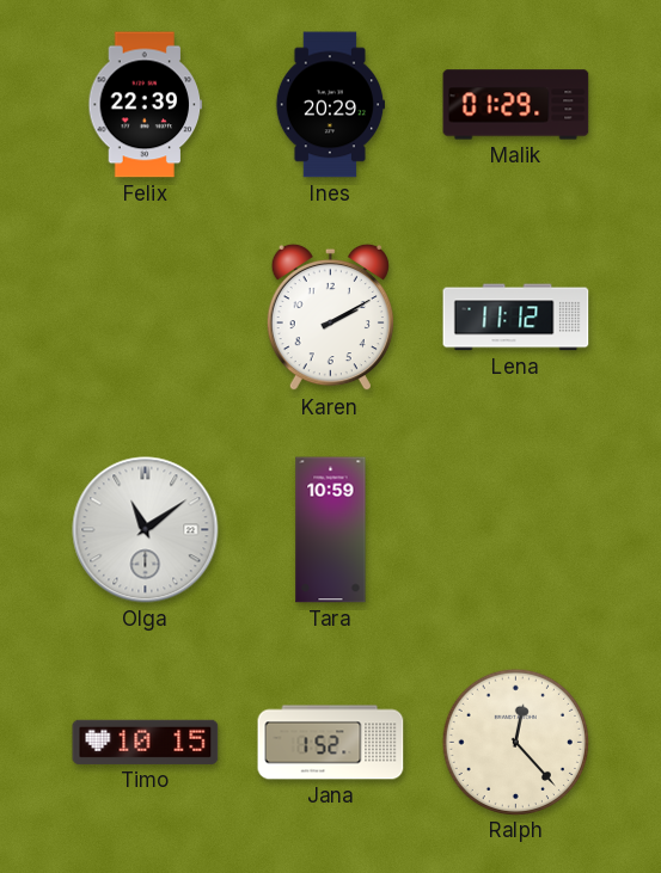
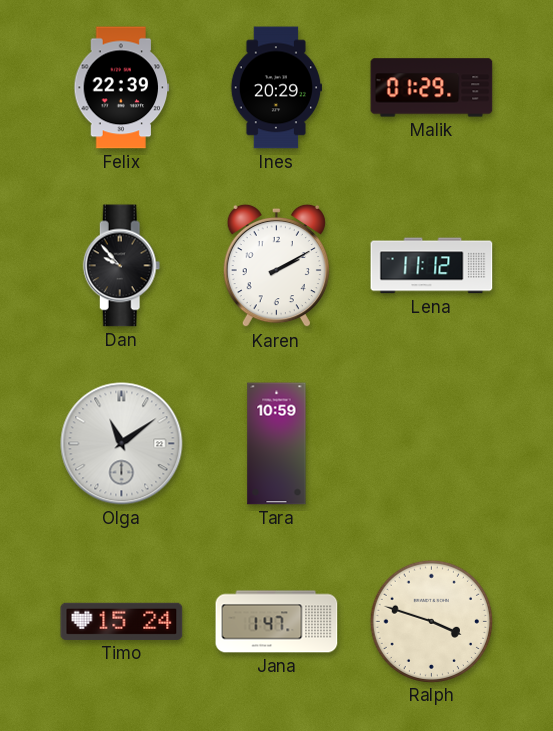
Dan: none -> 9:53
Timo: 10:15 -> 15:24
Jana: 1:52 -> 1:47
Ralph: 12:23 -> 3:48
